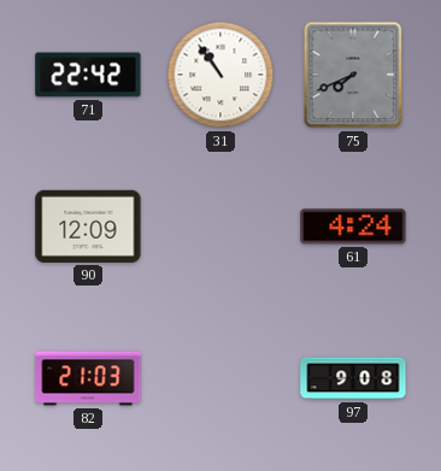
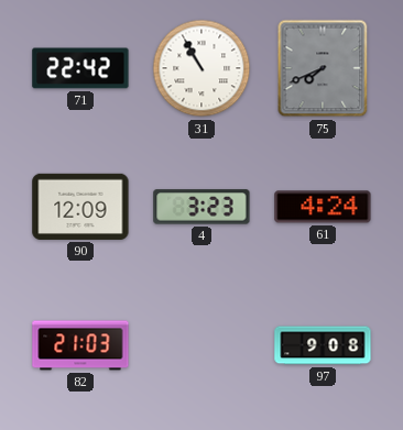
31: 10:54 -> 10:55
4: none -> 3:23
